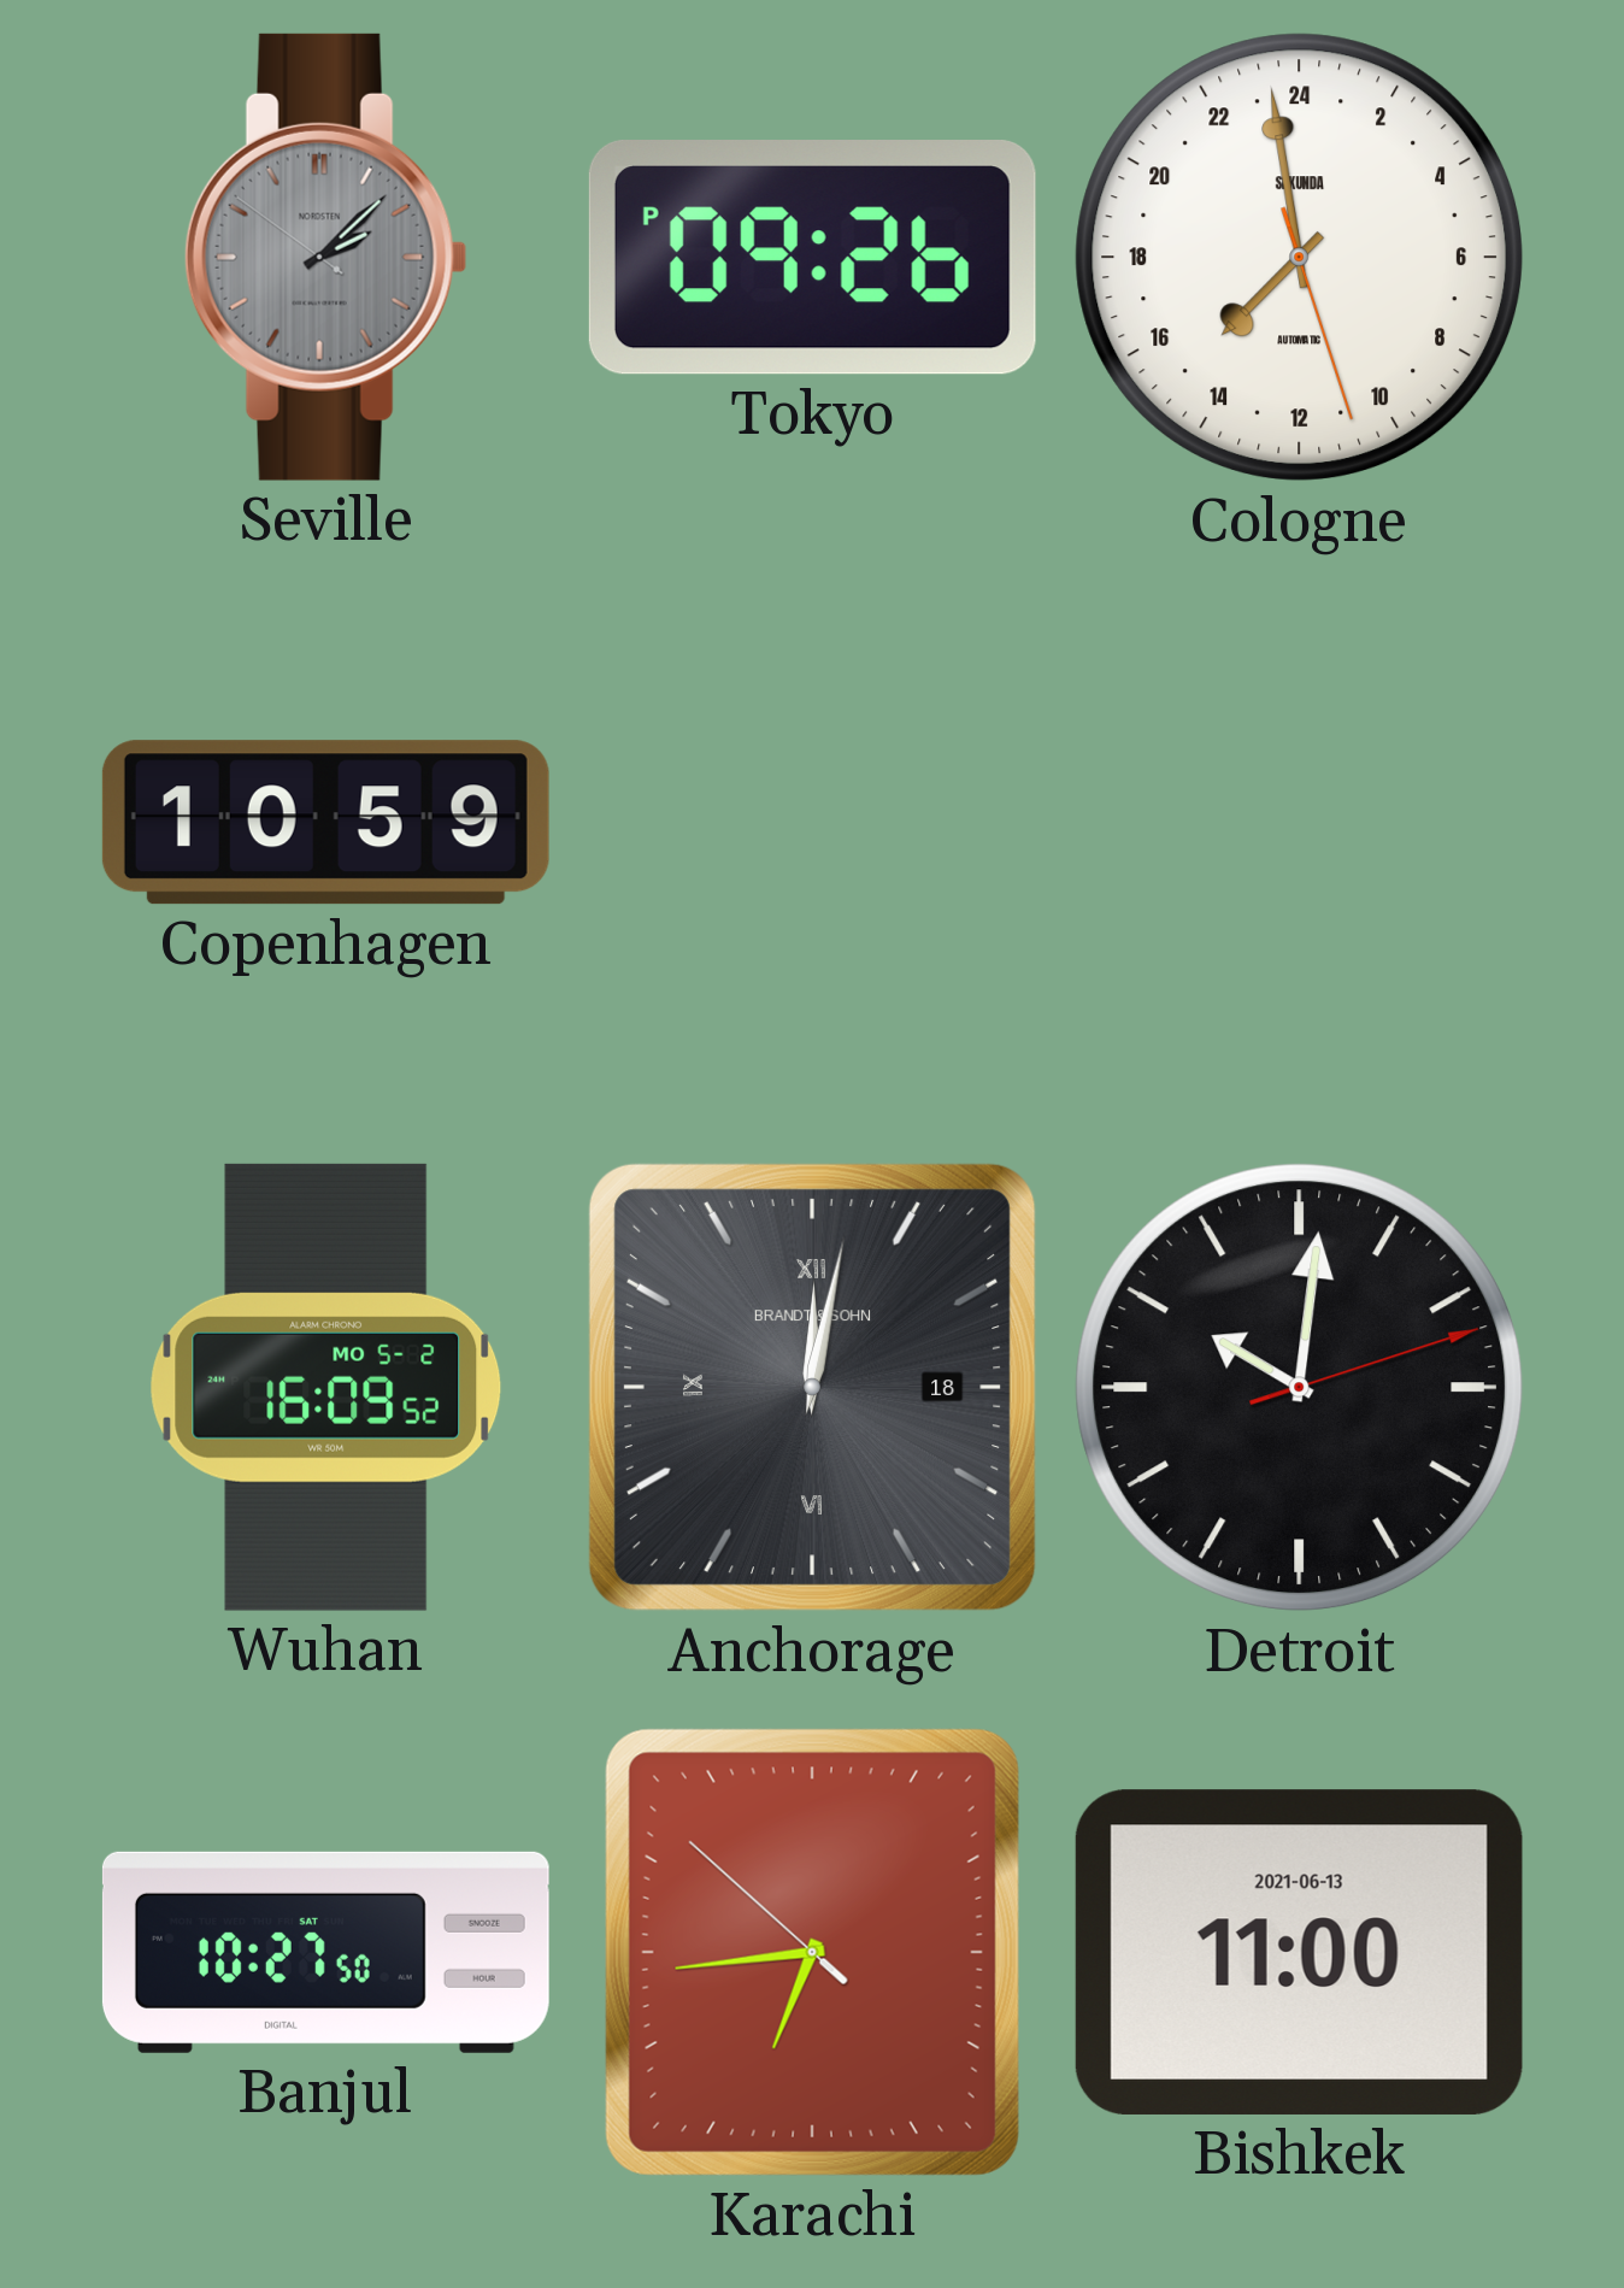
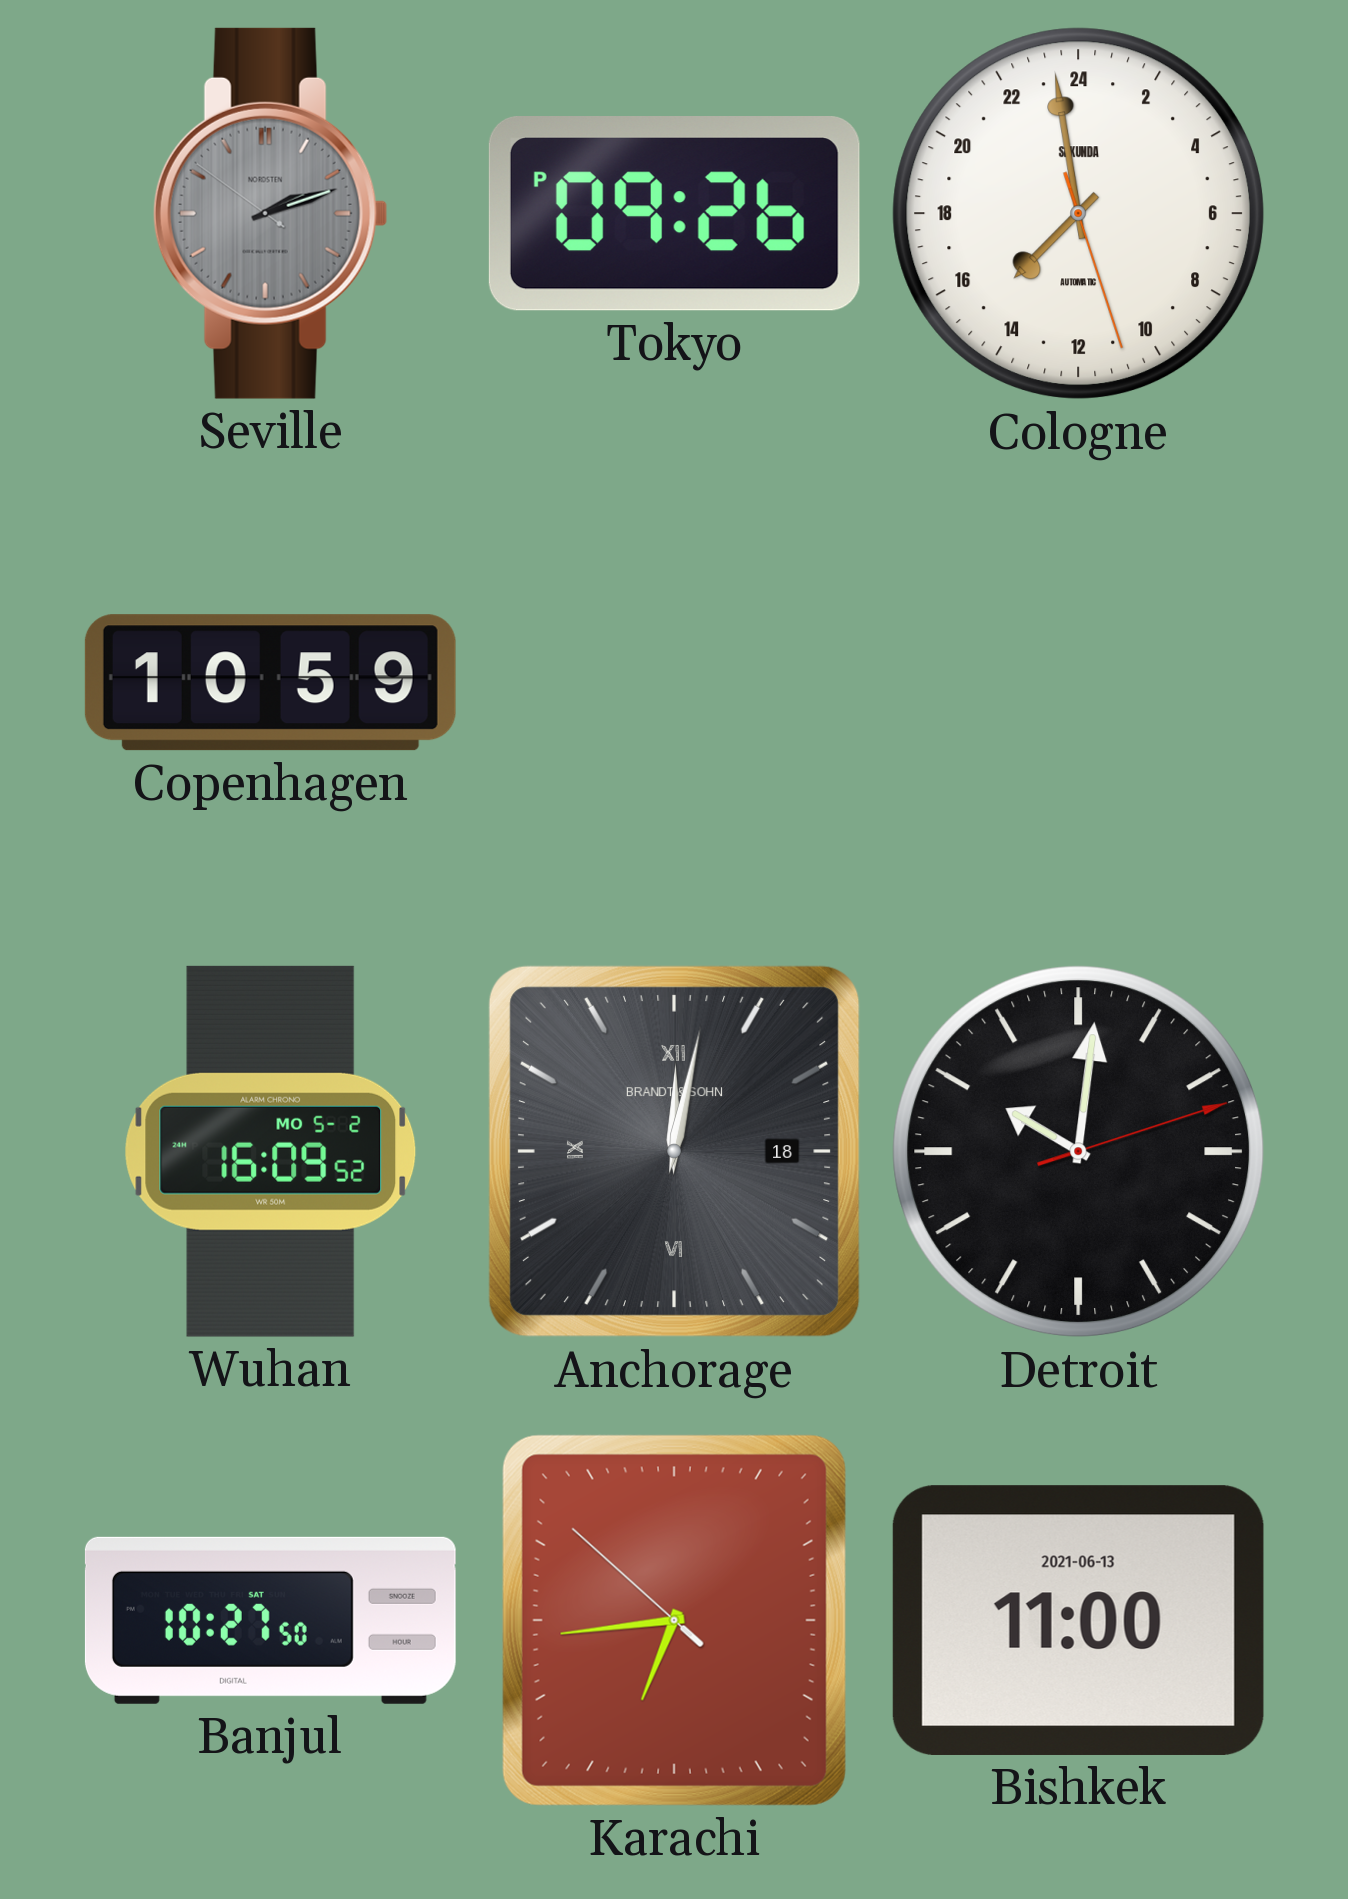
Seville: 2:07 -> 2:11
